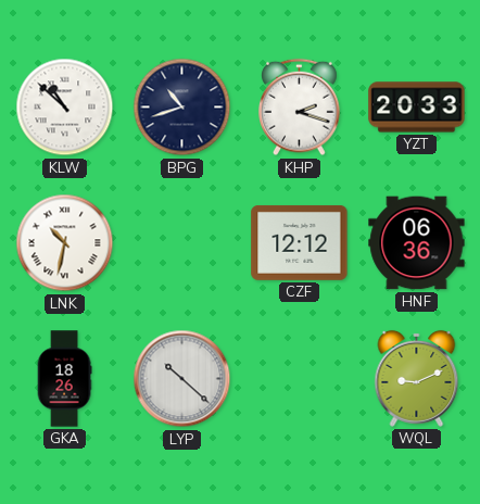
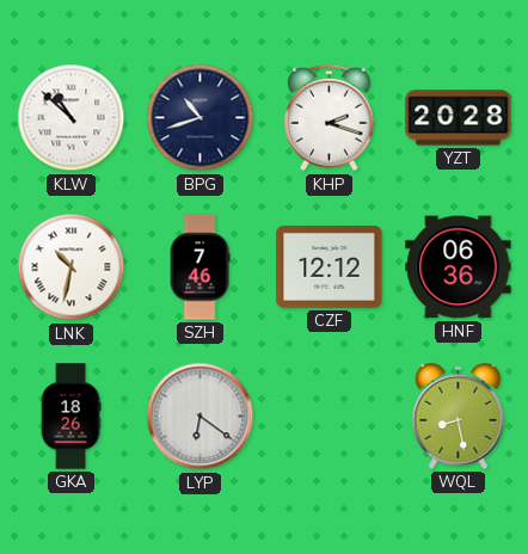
YZT: 20:33 -> 20:28
SZH: none -> 7:46
LYP: 10:22 -> 6:21
WQL: 9:11 -> 8:28
